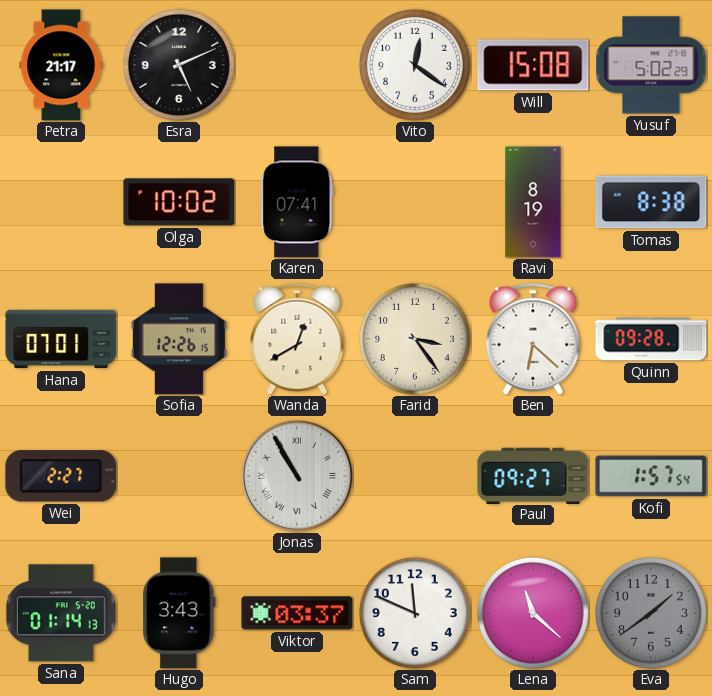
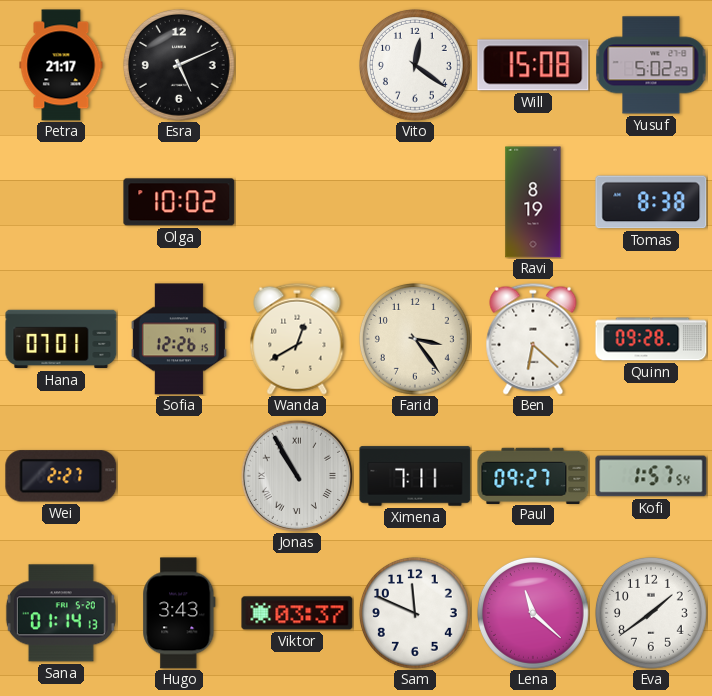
Karen: 07:41 -> none
Ximena: none -> 7:11
Eva dial: grey -> white
